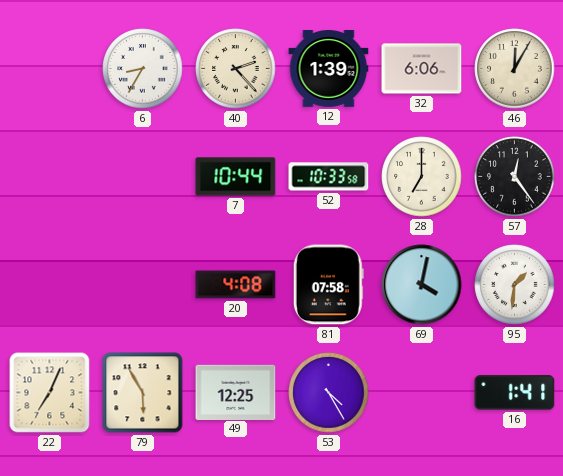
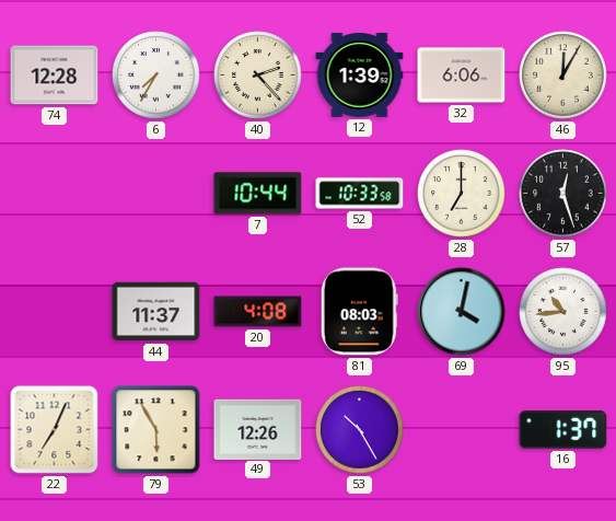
74: none -> 12:28
6: 8:35 -> 7:35
57: 12:24 -> 12:27
44: none -> 11:37
81: 07:58 -> 08:03
95: 1:31 -> 10:44
49: 12:25 -> 12:26
53: 4:25 -> 10:25
16: 1:41 -> 1:37
